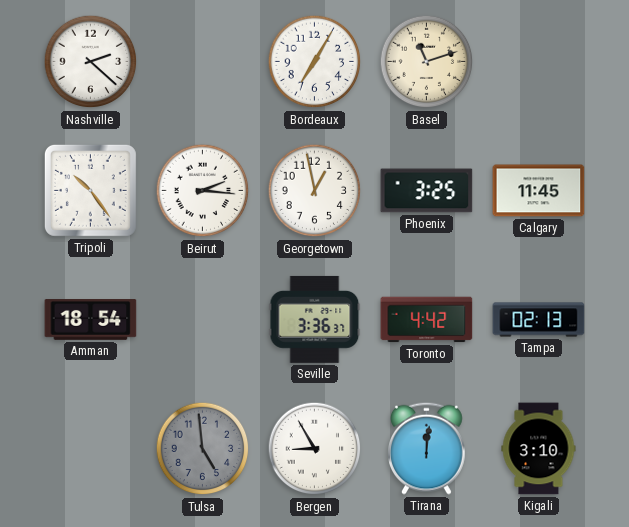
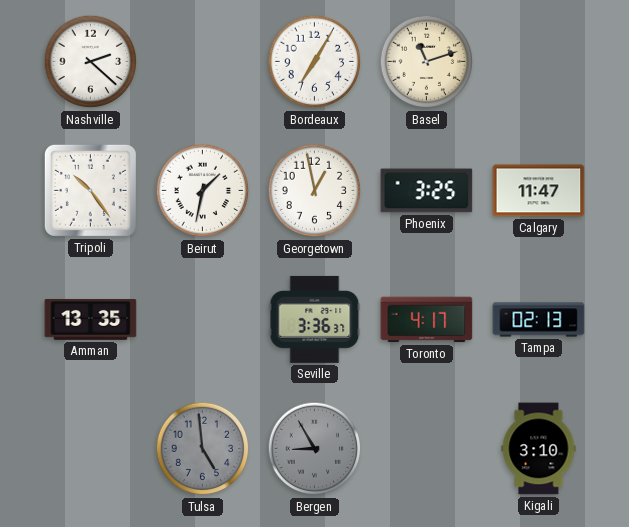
Beirut: 2:16 -> 1:32
Calgary: 11:45 -> 11:47
Amman: 18:54 -> 13:35
Toronto: 4:42 -> 4:17
Bergen dial: white -> grey
Tirana: 12:01 -> none
